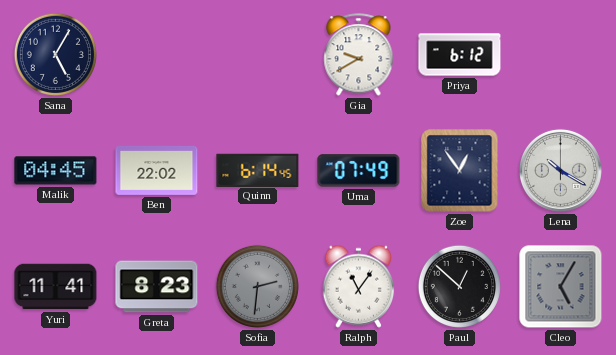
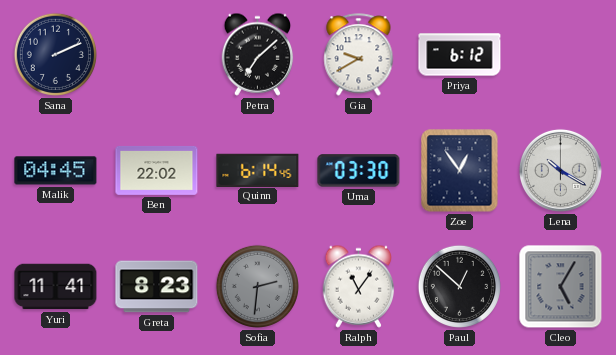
Sana: 5:05 -> 2:11
Petra: none -> 7:08
Uma: 07:49 -> 03:30
